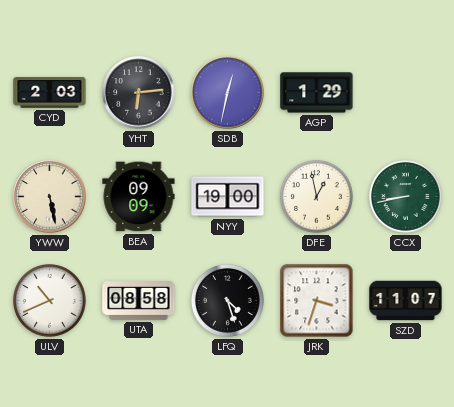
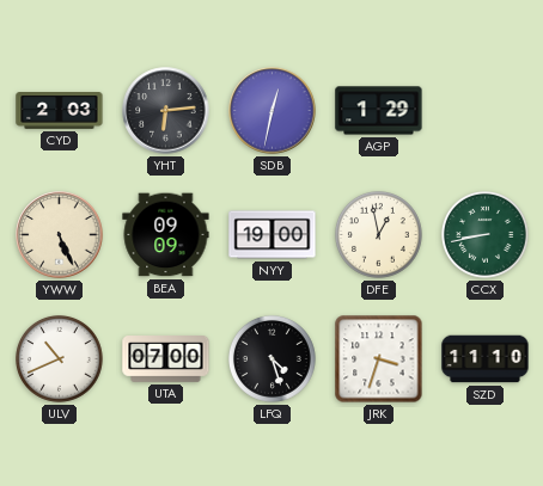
YWW: 5:28 -> 5:26
UTA: 08:58 -> 07:00
SZD: 11:07 -> 11:10
